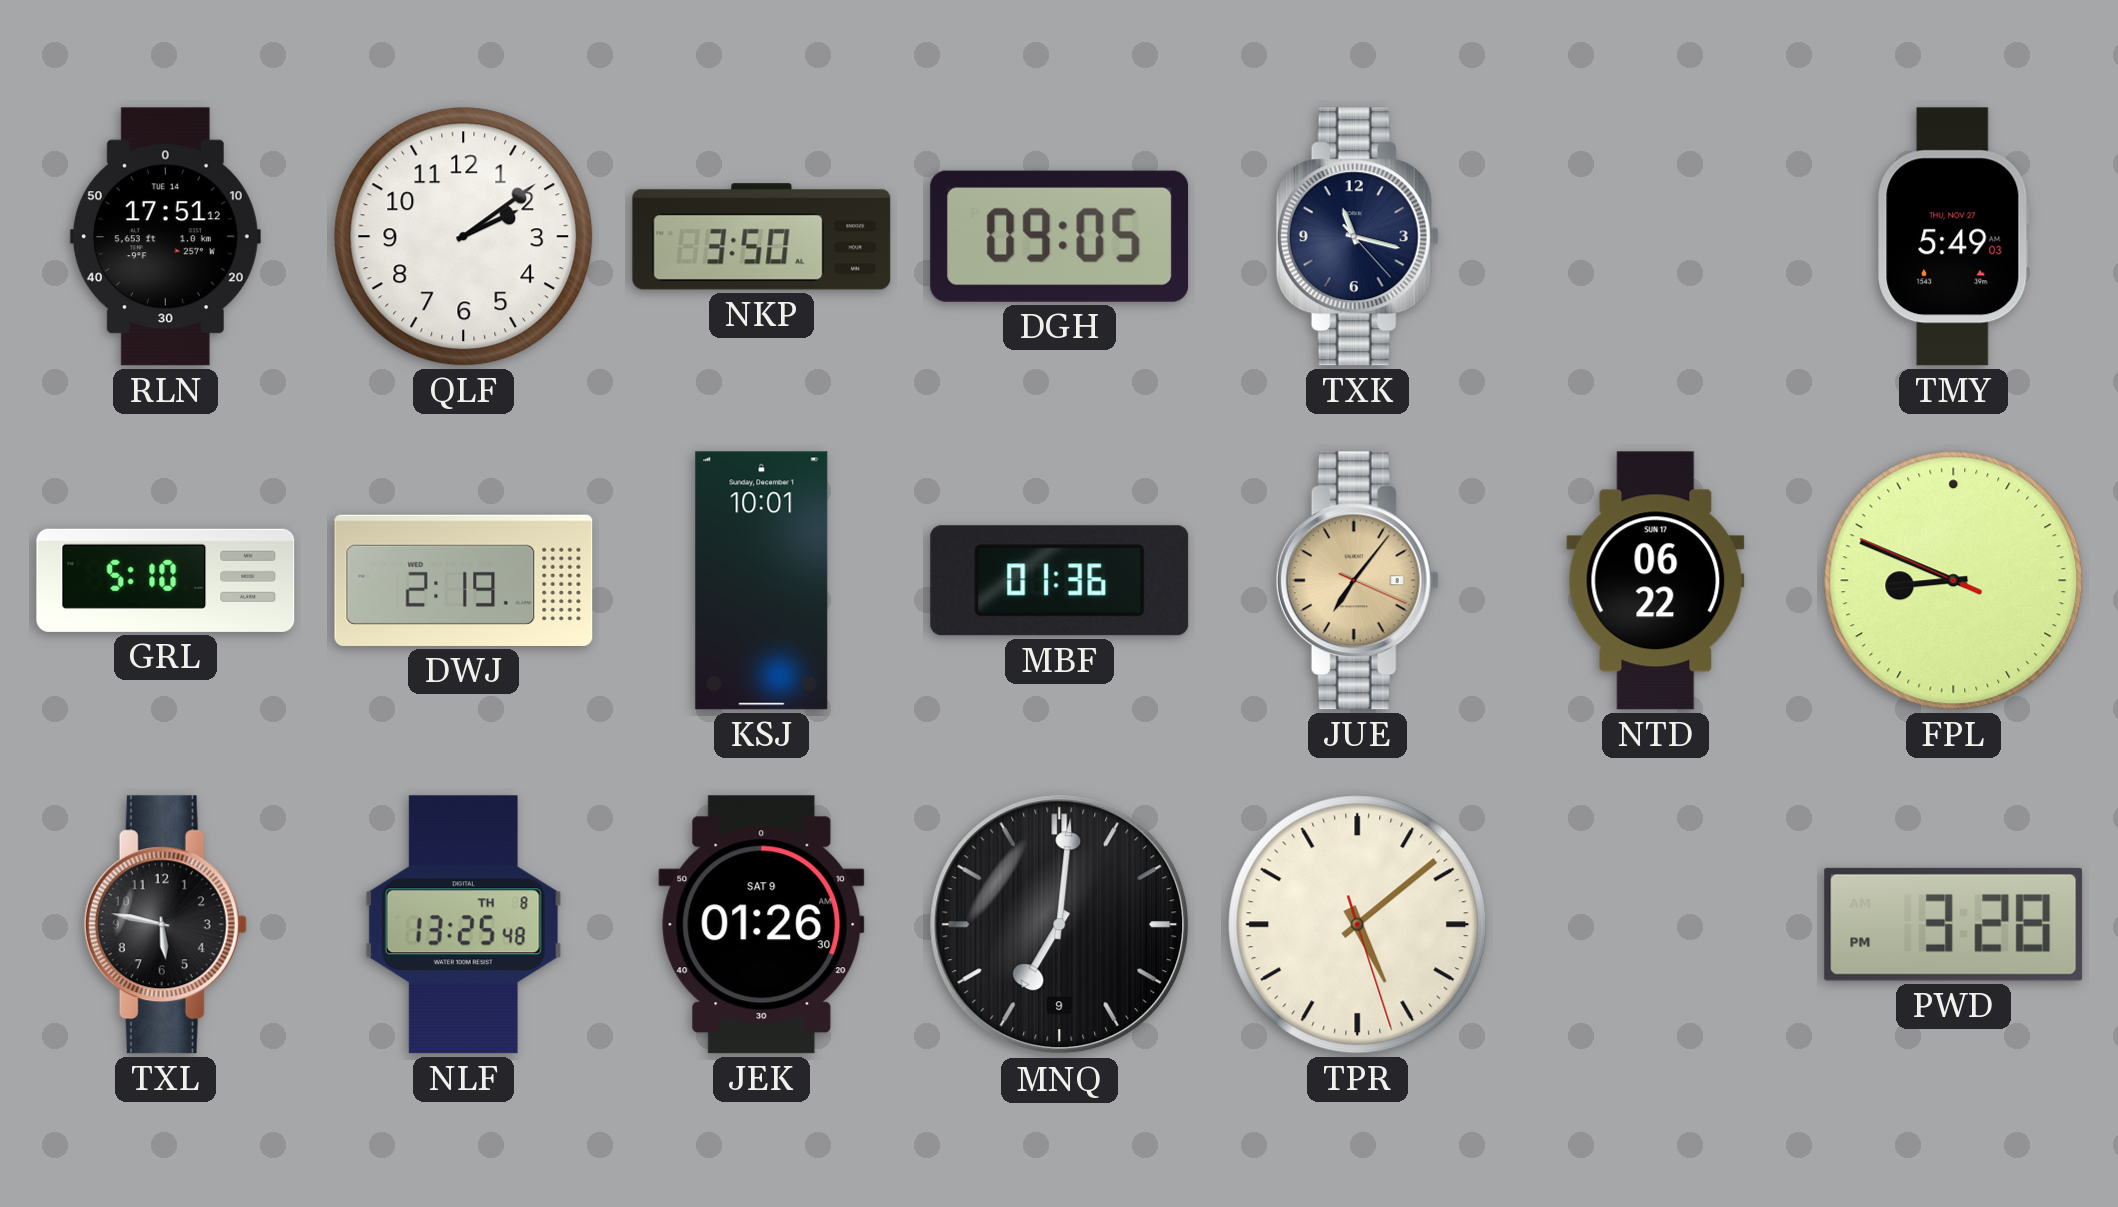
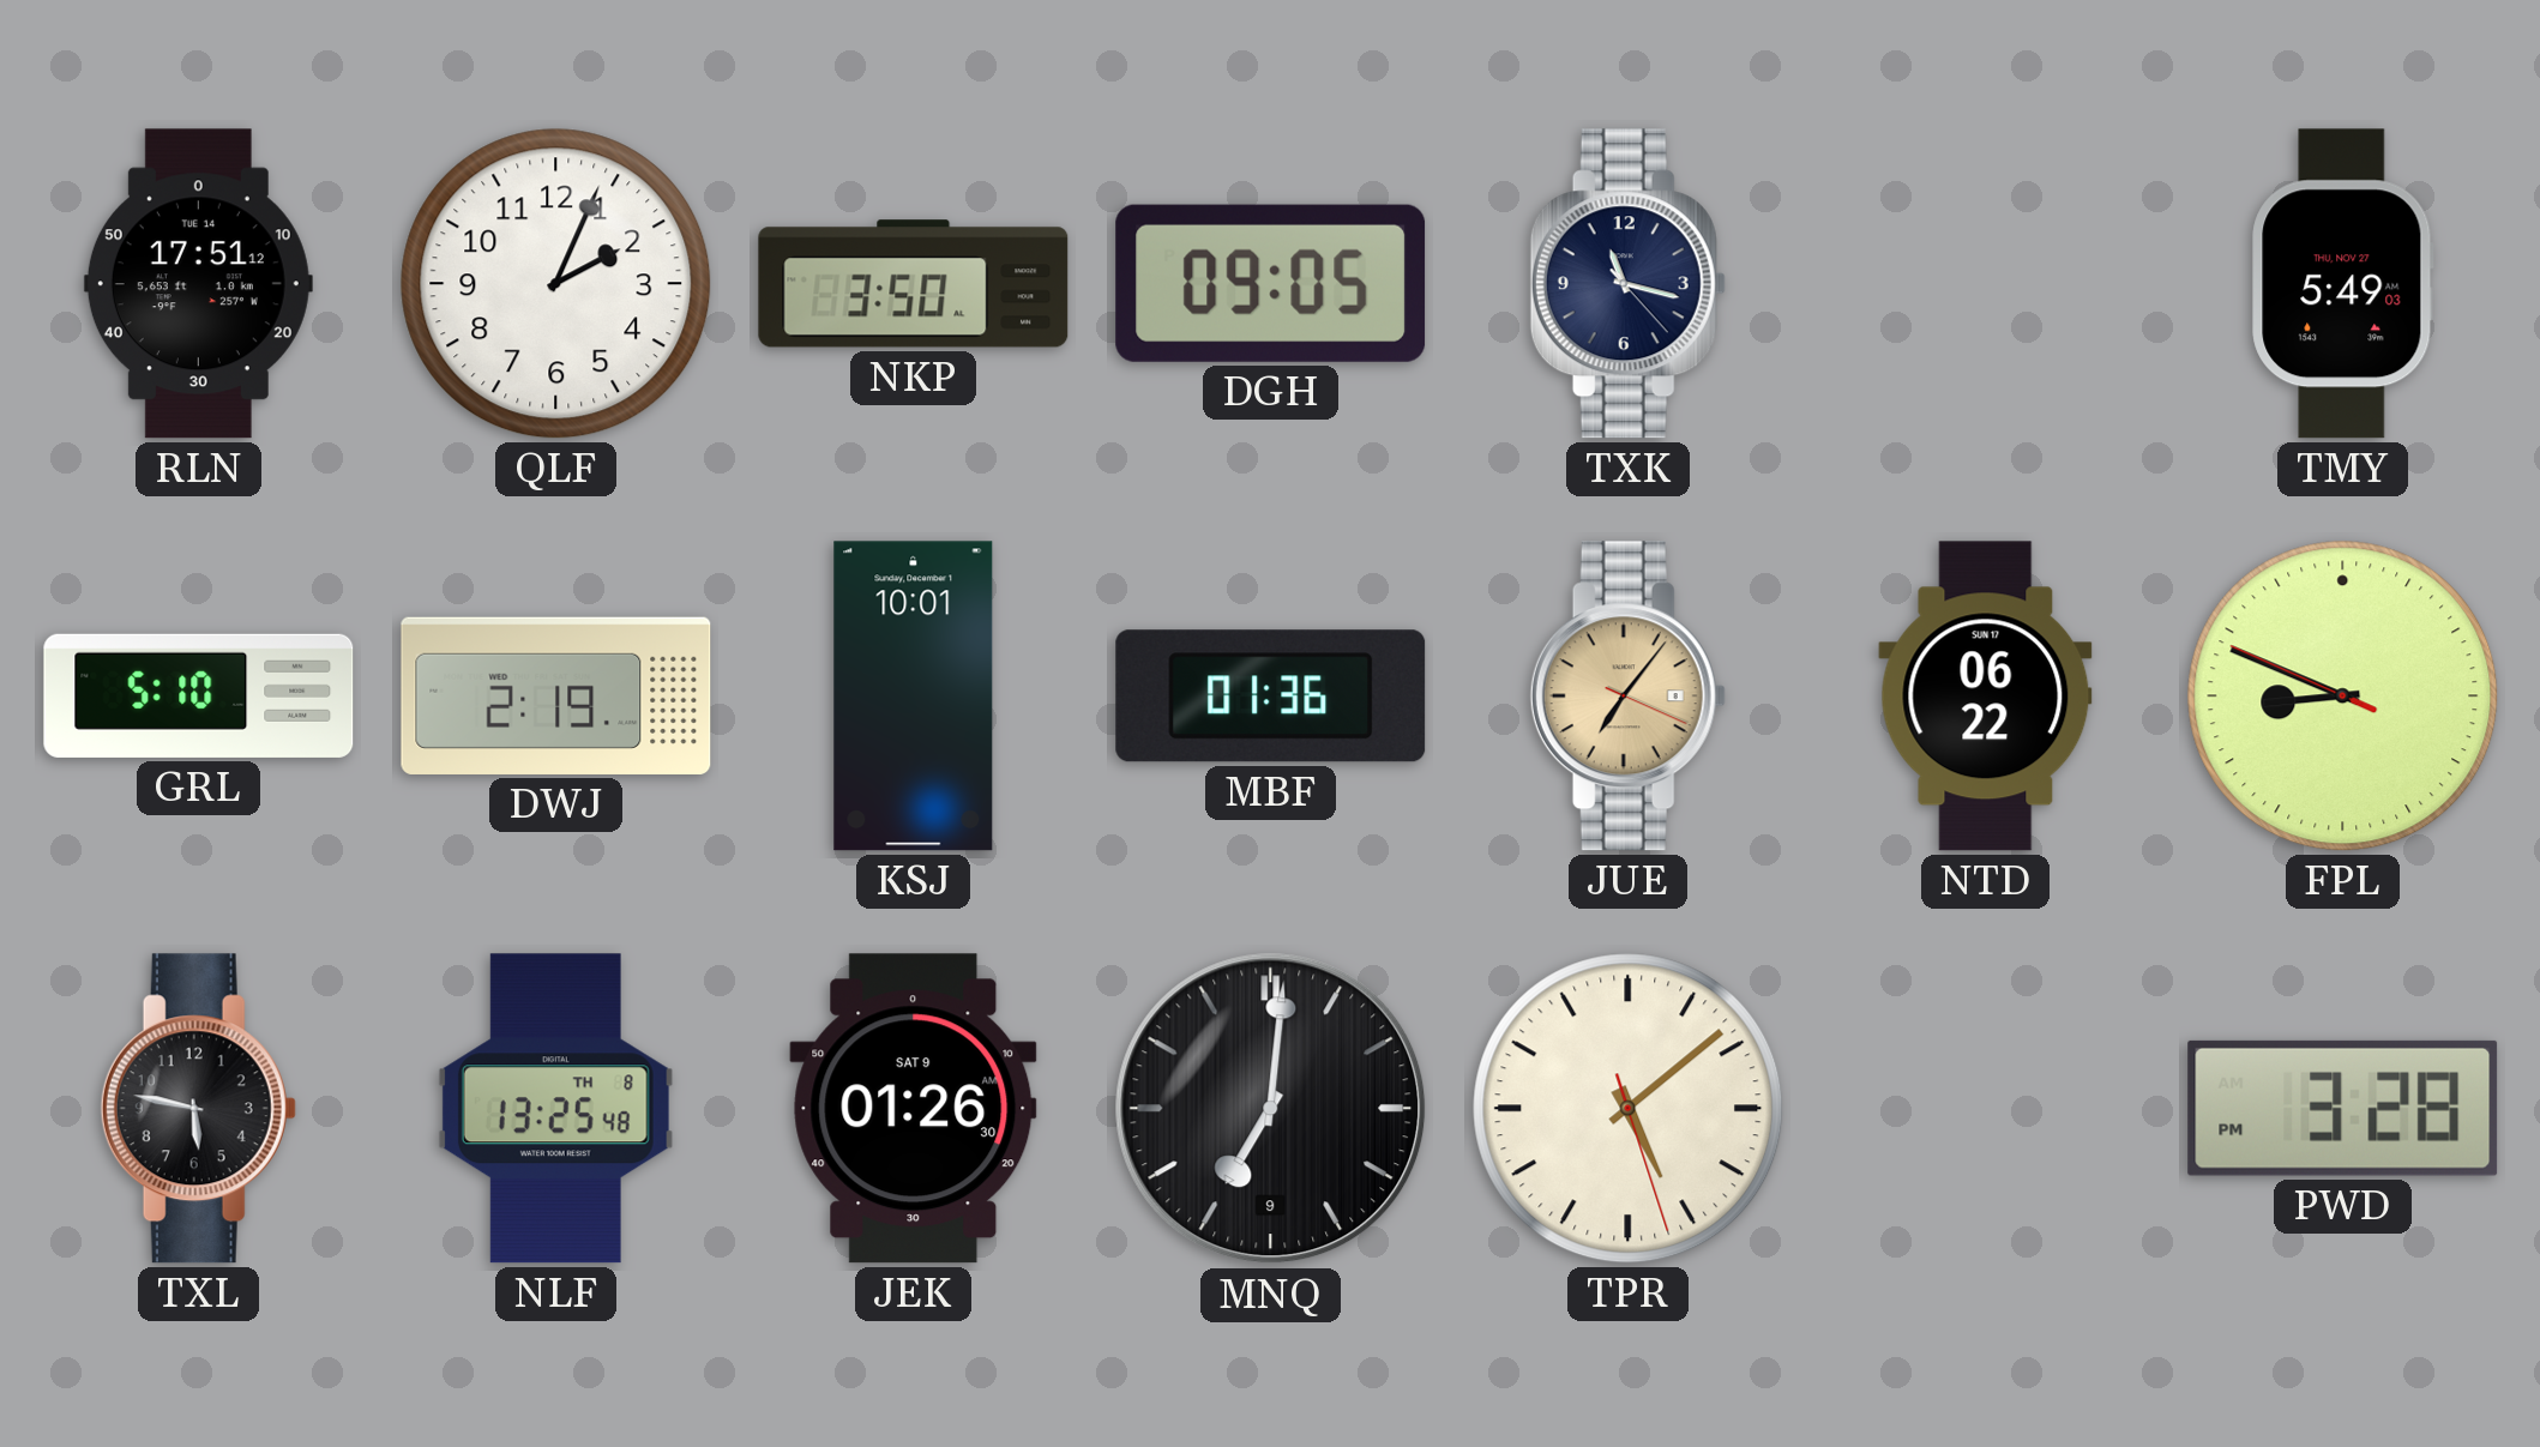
QLF: 2:09 -> 2:04
